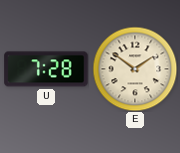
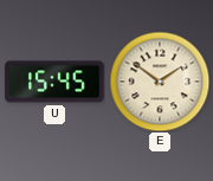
U: 7:28 -> 15:45
